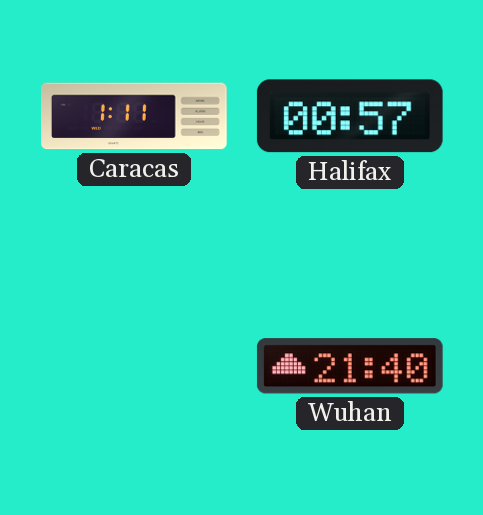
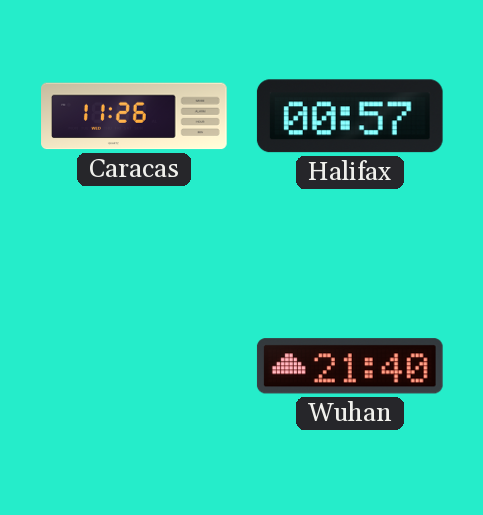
Caracas: 1:11 -> 11:26
